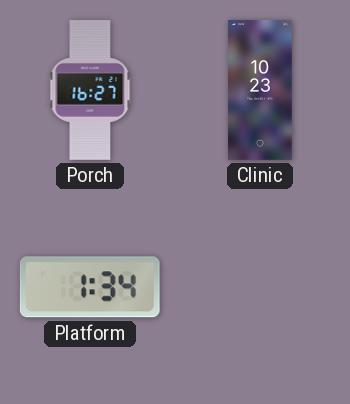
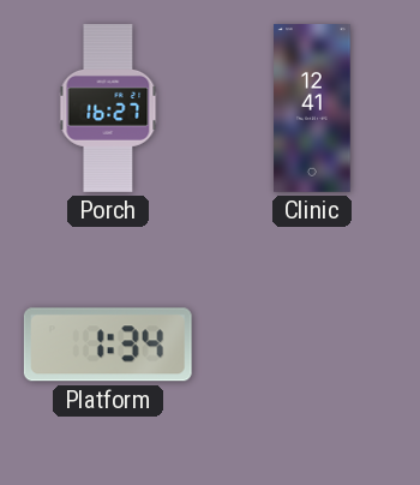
Clinic: 10:23 -> 12:41
